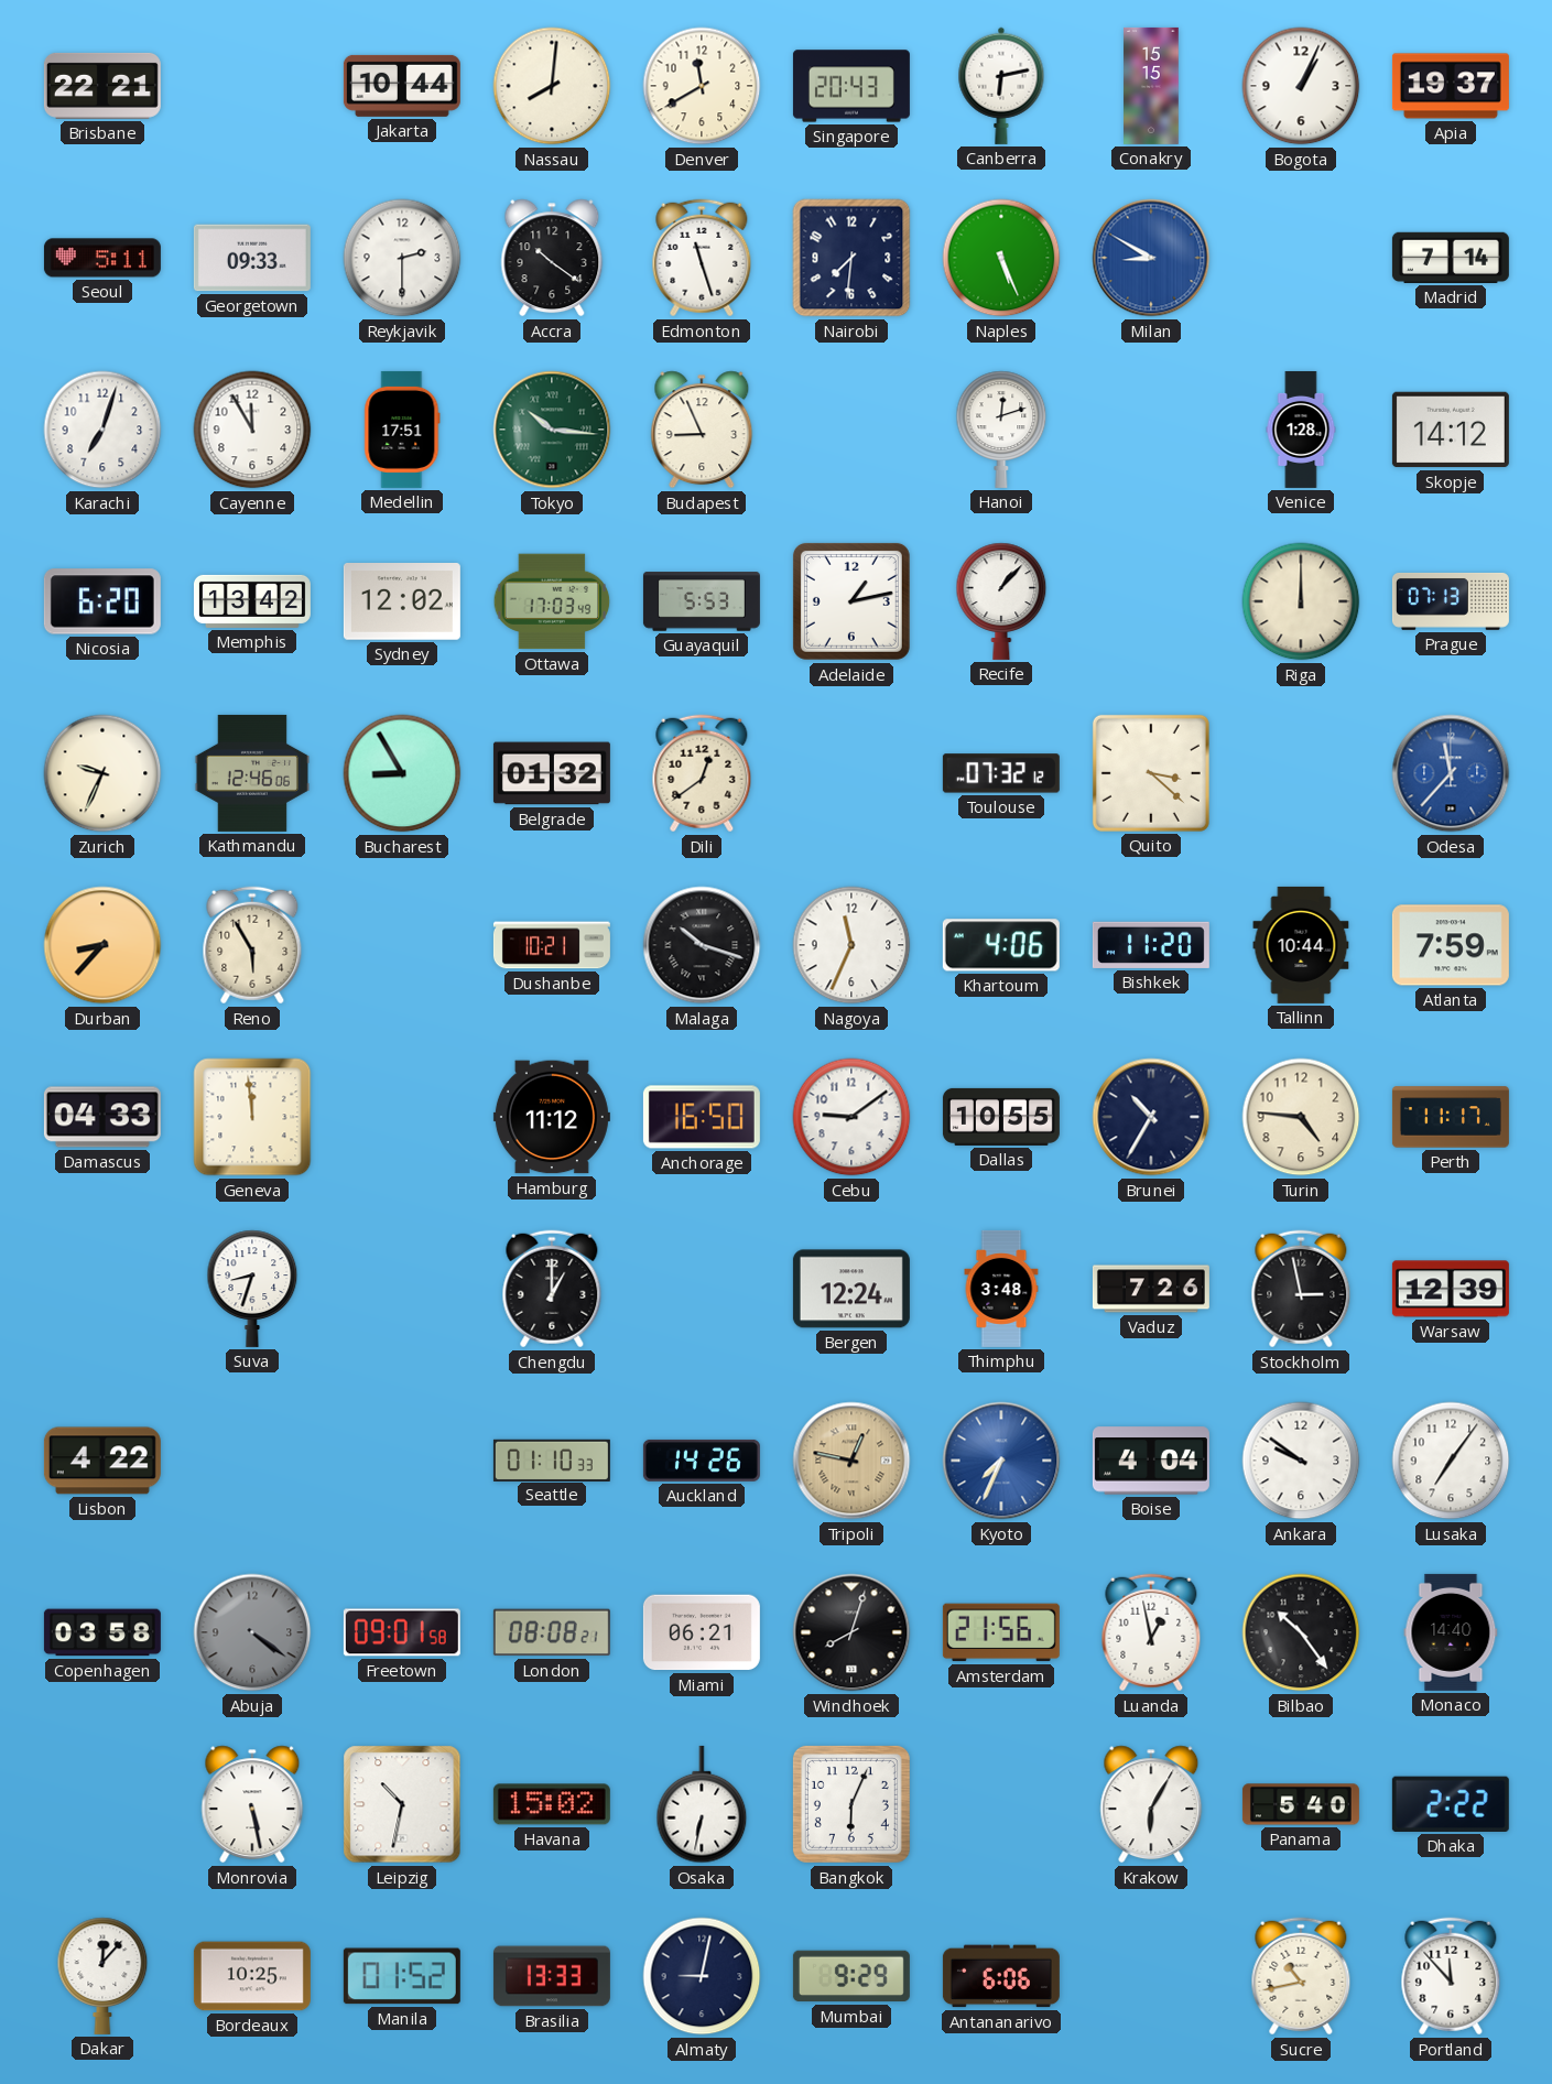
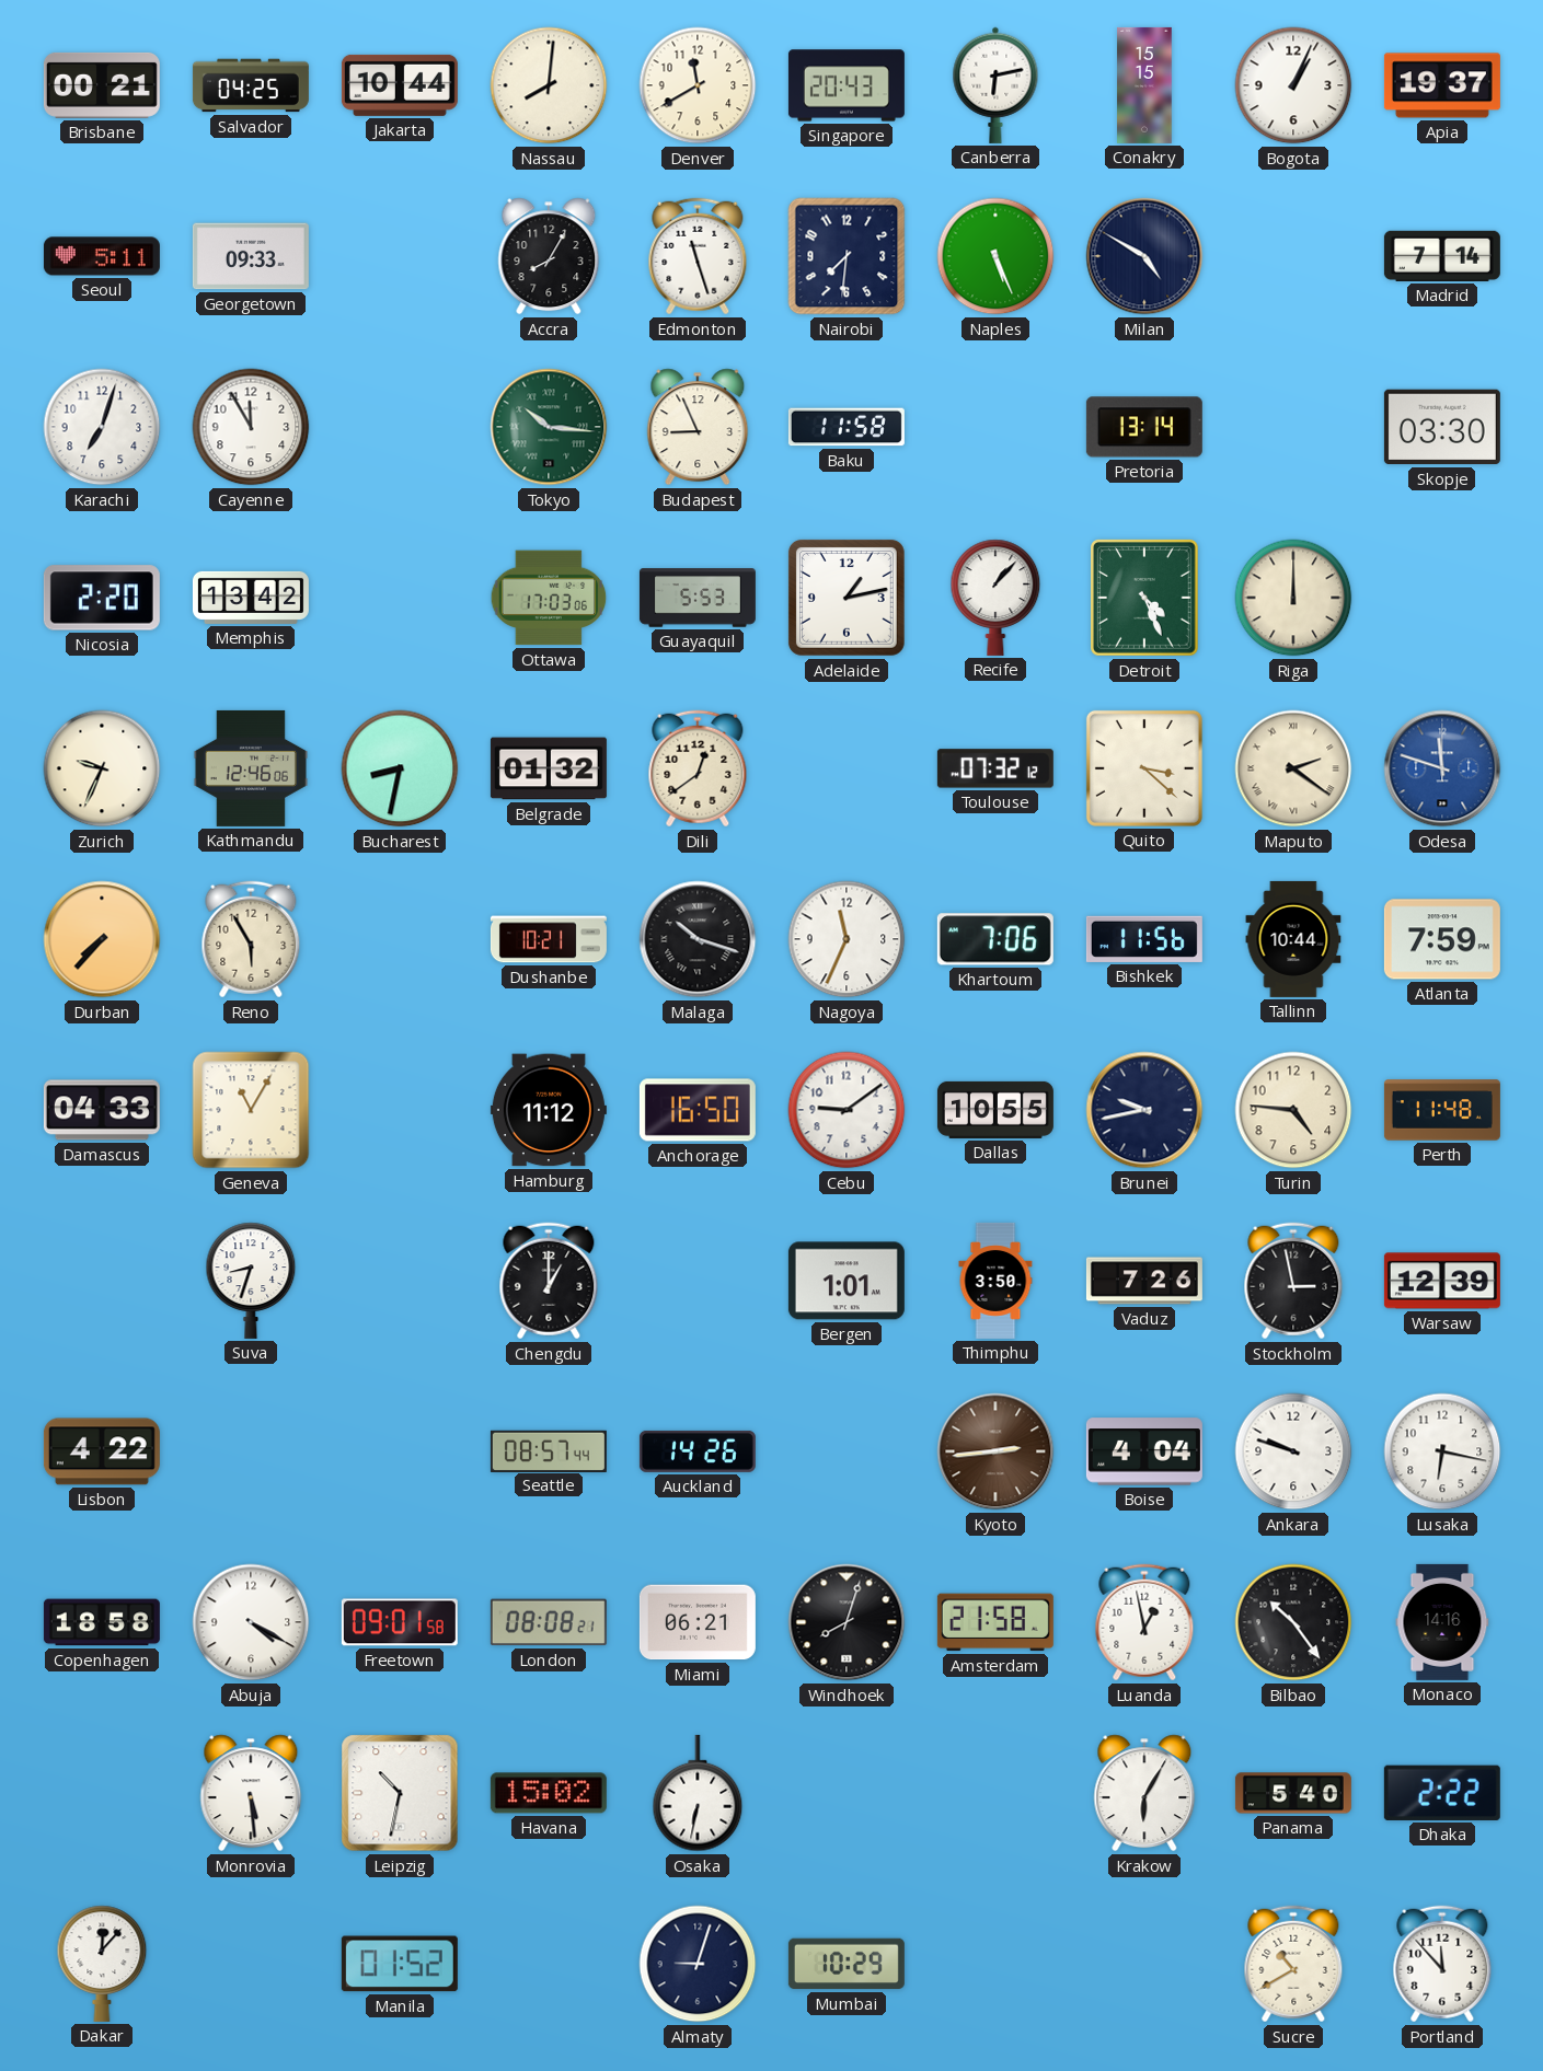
Brisbane: 22:21 -> 00:21
Salvador: none -> 04:25
Reykjavik: 2:30 -> none
Accra: 10:21 -> 8:05
Milan: 8:50 -> 4:50
Milan dial: blue -> navy
Medellin: 17:51 -> none
Baku: none -> 11:58
Hanoi: 12:12 -> none
Pretoria: none -> 13:14
Venice: 1:28 -> none
Skopje: 14:12 -> 03:30
Nicosia: 6:20 -> 2:20
Sydney: 12:02 -> none
Ottawa: 17:03:49 -> 17:03:06
Detroit: none -> 4:26
Prague: 07:13 -> none
Bucharest: 8:55 -> 8:32
Maputo: none -> 2:21
Odesa: 11:37 -> 11:48
Durban: 8:37 -> 7:37
Khartoum: 4:06 -> 7:06
Bishkek: 11:20 -> 11:56
Geneva: 11:59 -> 11:05
Brunei: 10:35 -> 9:43
Perth: 11:17 -> 11:48
Bergen: 12:24 -> 1:01
Thimphu: 3:48 -> 3:50
Seattle: 01:10 -> 08:57
Tripoli: 12:47 -> none
Kyoto: 7:34 -> 2:44
Kyoto dial: blue -> brown
Ankara: 9:51 -> 9:48
Lusaka: 7:06 -> 6:17
Copenhagen: 03:58 -> 18:58
Abuja: 4:21 -> 4:20
Abuja dial: grey -> white
Amsterdam: 21:56 -> 21:58
Monaco: 14:40 -> 14:16
Monrovia: 5:28 -> 5:29
Bangkok: 6:04 -> none
Bordeaux: 10:25 -> none
Brasilia: 13:33 -> none
Almaty: 9:02 -> 9:03
Mumbai: 9:29 -> 10:29
Antananarivo: 6:06 -> none
Sucre: 10:43 -> 10:40
